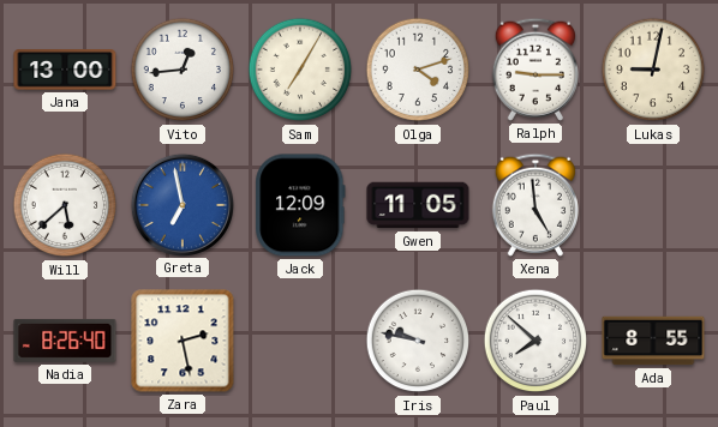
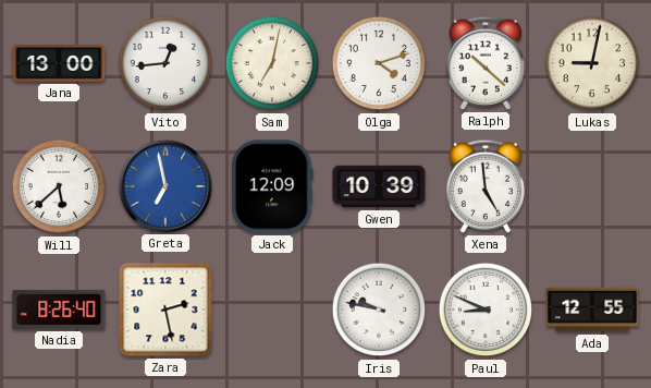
Sam: 7:05 -> 7:02
Ralph: 9:15 -> 10:22
Gwen: 11:05 -> 10:39
Paul: 7:52 -> 8:49
Ada: 8:55 -> 12:55
